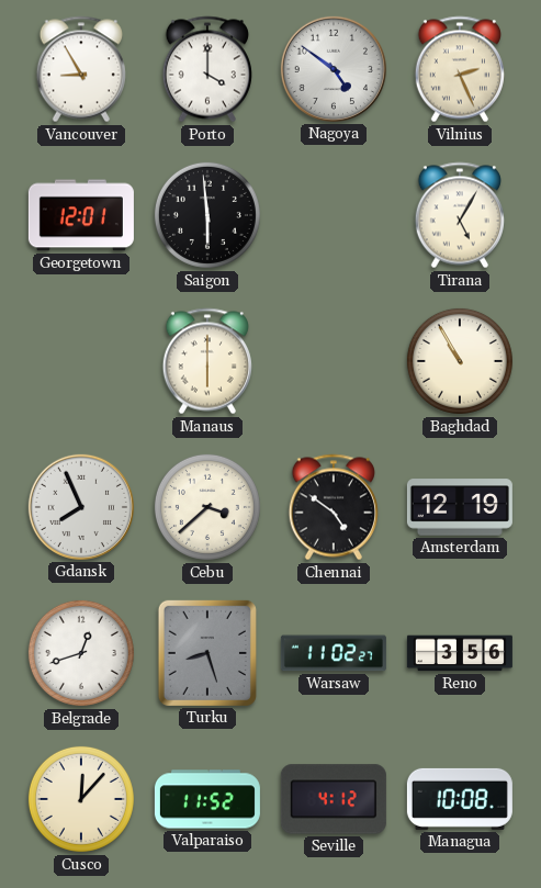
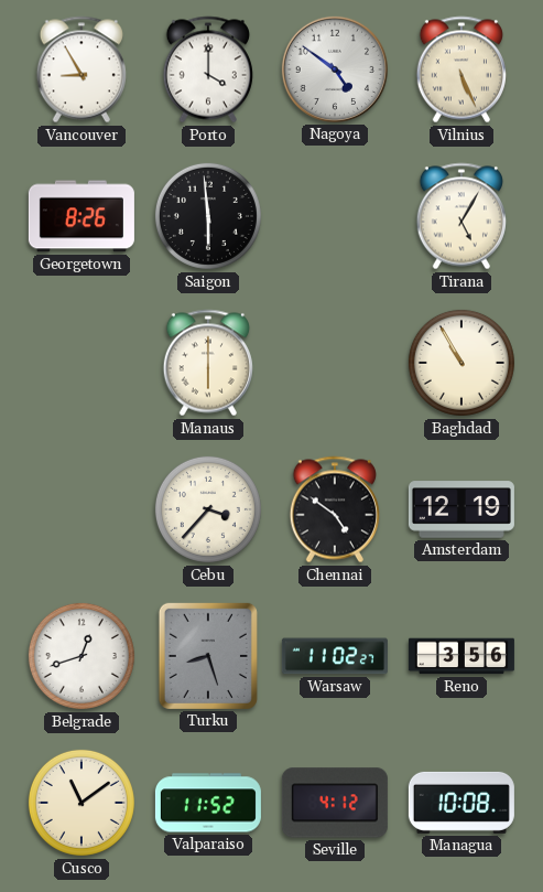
Vilnius: 2:26 -> 5:26
Georgetown: 12:01 -> 8:26
Gdansk: 7:56 -> none
Cebu: 3:38 -> 3:37
Cusco: 12:07 -> 11:09
